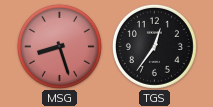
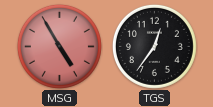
MSG: 8:27 -> 4:55
